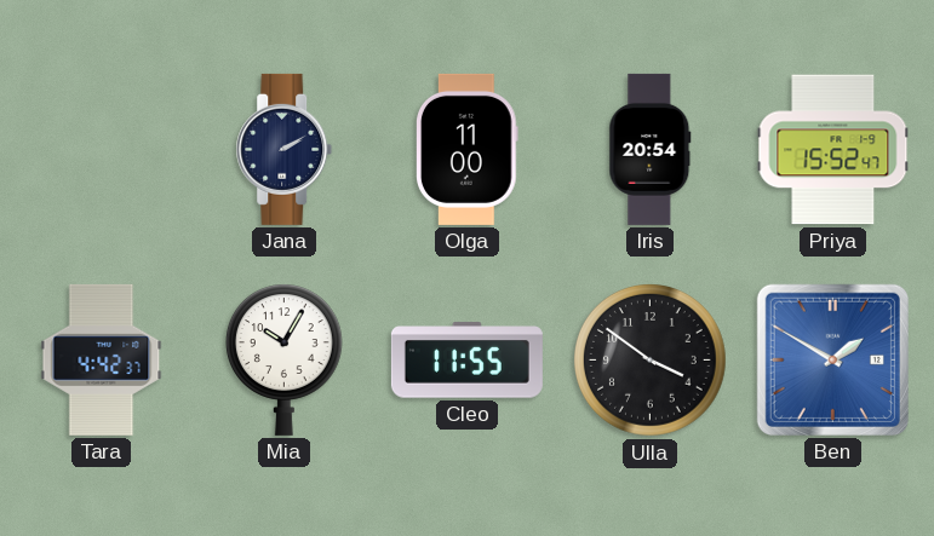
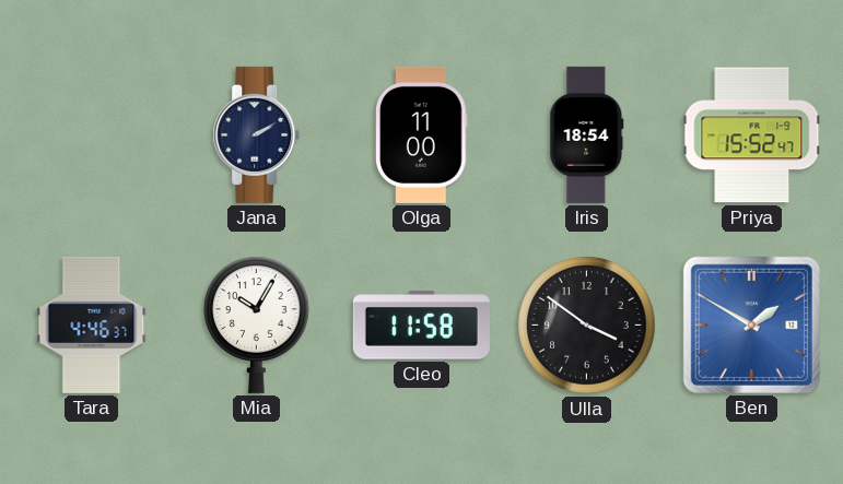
Iris: 20:54 -> 18:54
Tara: 4:42 -> 4:46
Cleo: 11:55 -> 11:58
